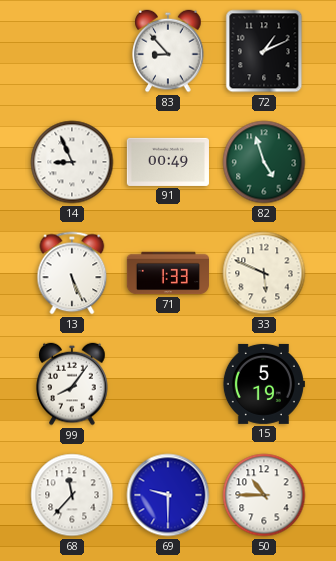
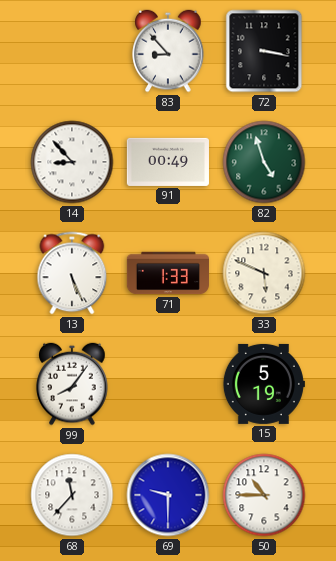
72: 1:11 -> 3:17
14: 8:56 -> 8:53
